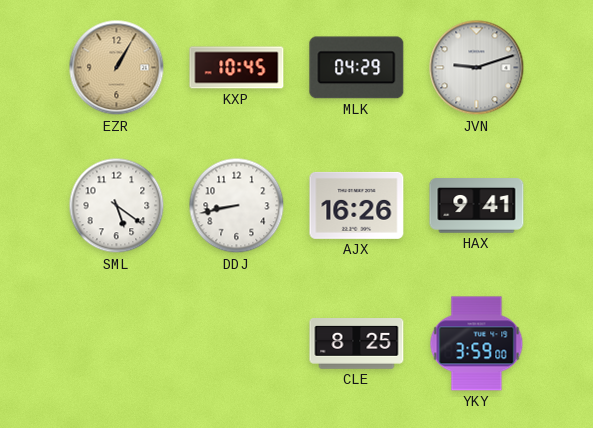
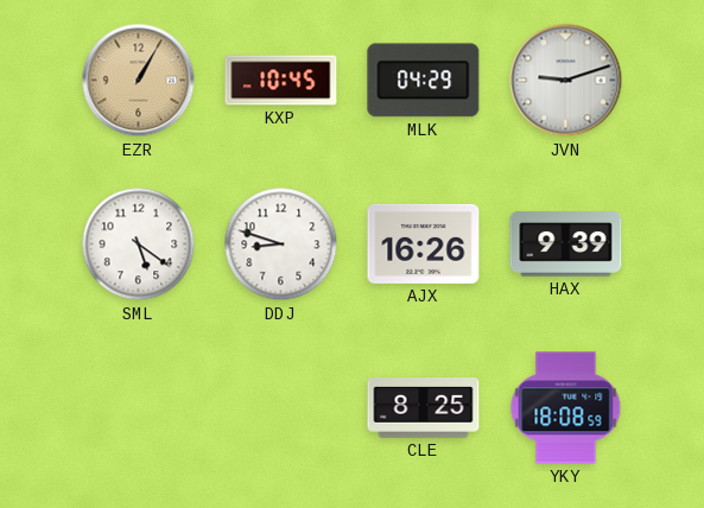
DDJ: 8:43 -> 8:48
HAX: 9:41 -> 9:39
YKY: 3:59 -> 18:08
